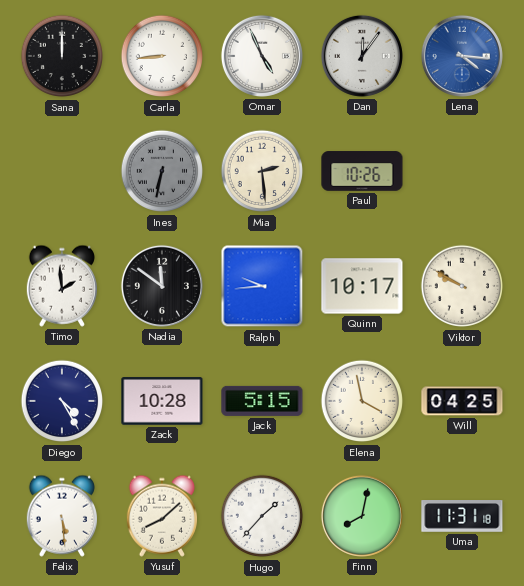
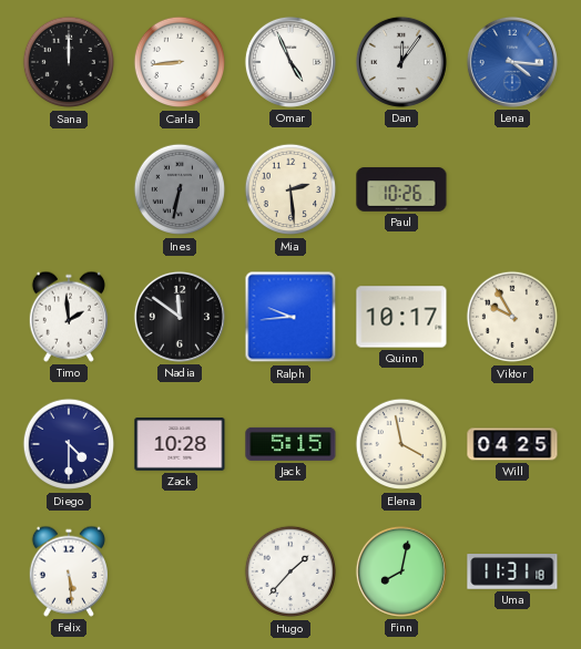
Viktor: 9:50 -> 9:55
Diego: 4:25 -> 4:30
Yusuf: 8:08 -> none
